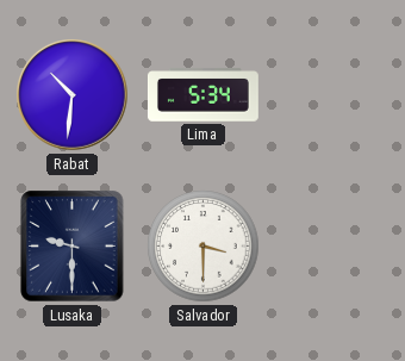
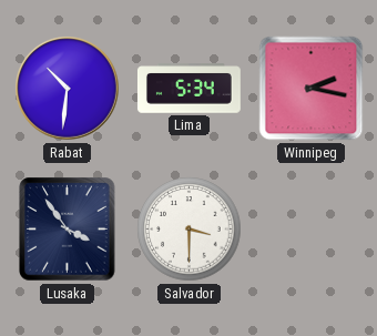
Winnipeg: none -> 2:17
Lusaka: 9:30 -> 3:54
